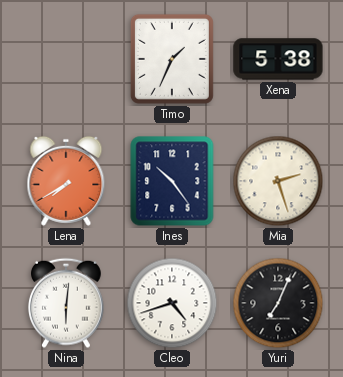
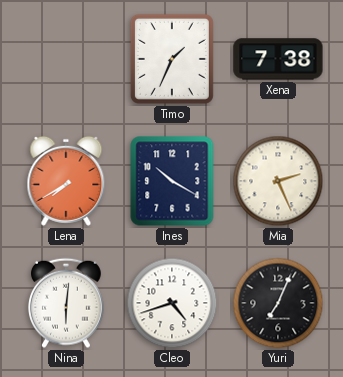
Xena: 5:38 -> 7:38
Ines: 10:24 -> 10:20
Mia: 2:27 -> 2:26
